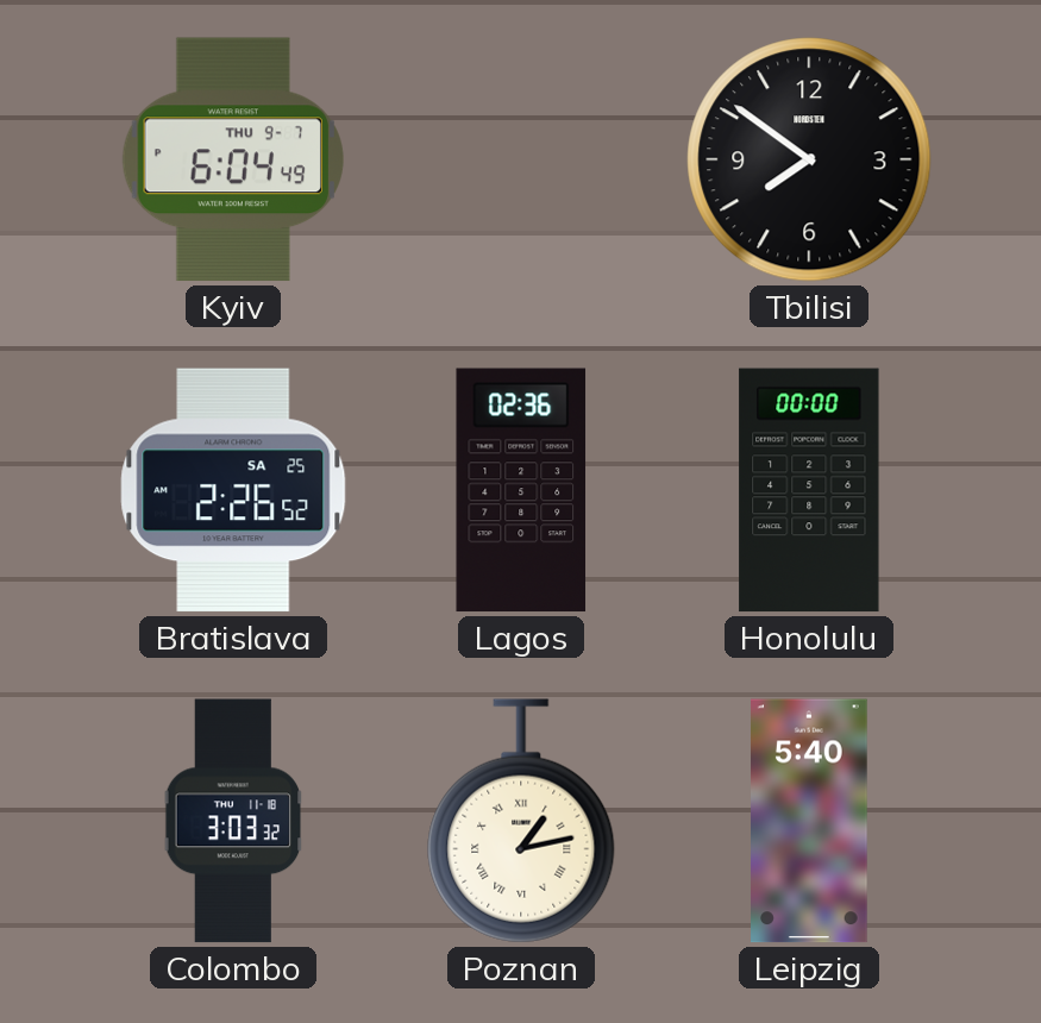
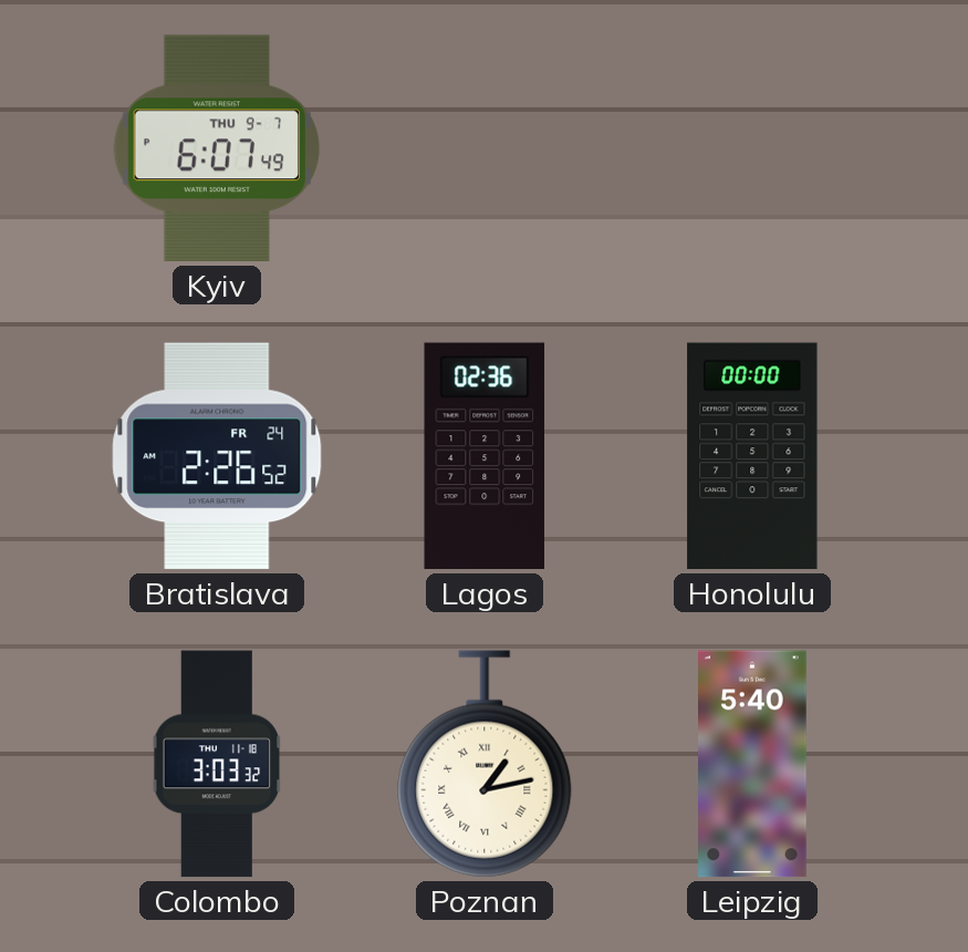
Kyiv: 6:04 -> 6:07
Tbilisi: 7:51 -> none
Bratislava date: SA 25 -> FR 24
